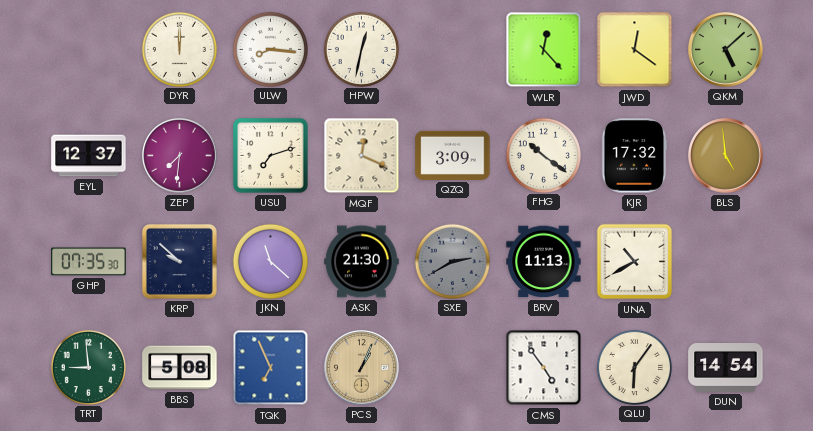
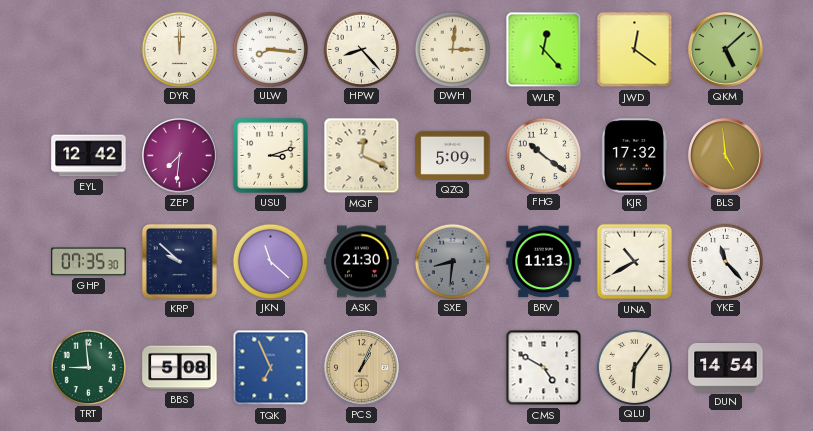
HPW: 12:32 -> 8:23
DWH: none -> 3:01
EYL: 12:37 -> 12:42
USU: 7:12 -> 3:12
QZQ: 3:09 -> 5:09
SXE: 2:40 -> 8:31
YKE: none -> 11:23
CMS: 4:54 -> 4:50
